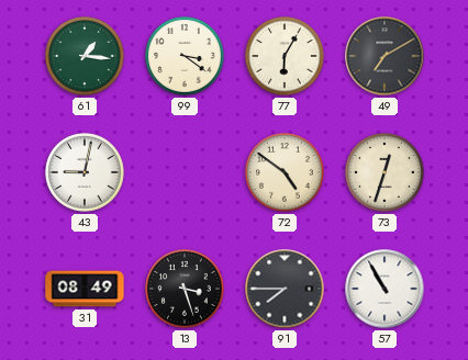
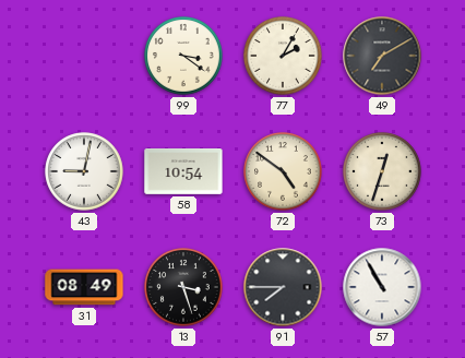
61: 1:16 -> none
77: 6:05 -> 2:05
58: none -> 10:54
